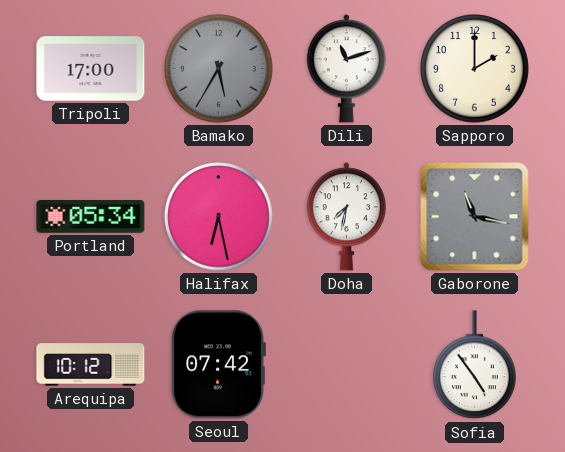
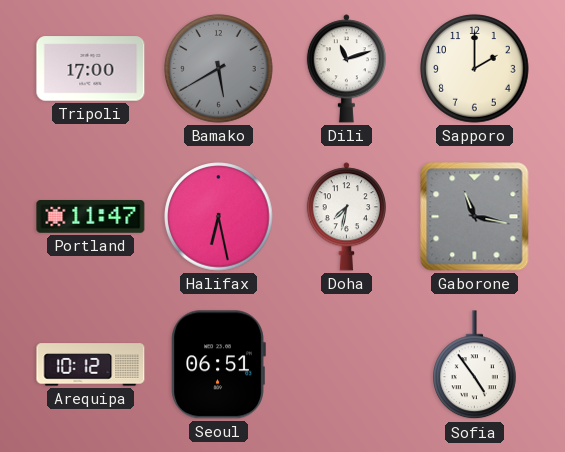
Bamako: 5:35 -> 5:40
Portland: 05:34 -> 11:47
Seoul: 07:42 -> 06:51
